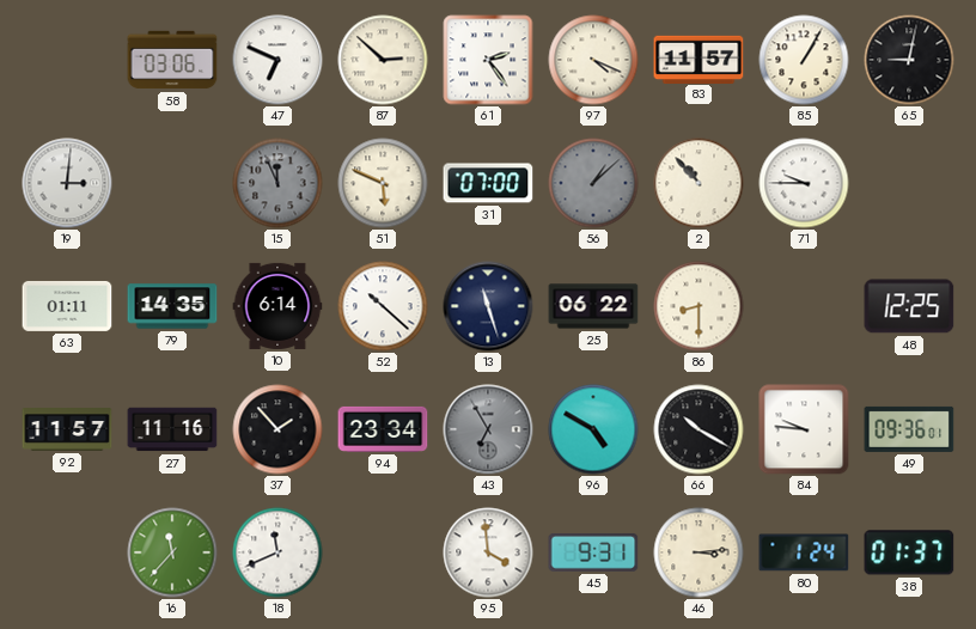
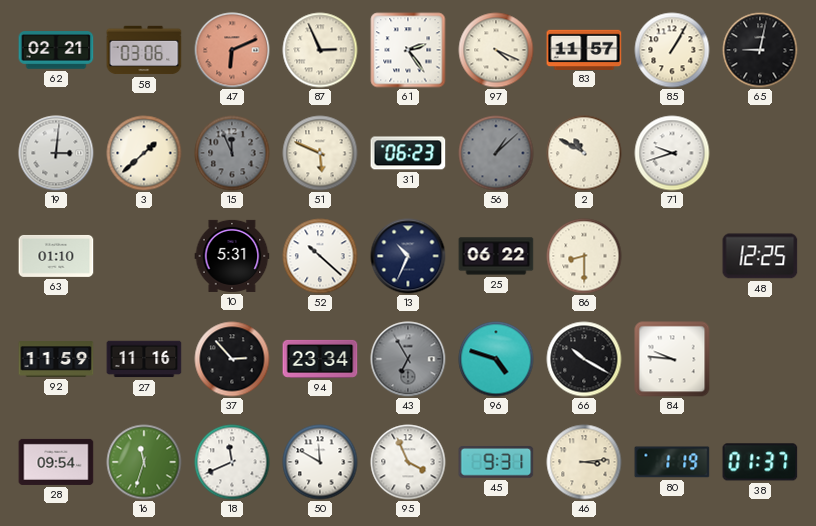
62: none -> 02:21
47: 6:49 -> 6:11
47 dial: white -> salmon
87: 2:52 -> 2:56
3: none -> 1:38
31: 07:00 -> 06:23
2: 10:53 -> 10:50
71: 9:45 -> 9:42
63: 01:11 -> 01:10
79: 14:35 -> none
10: 6:14 -> 5:31
13: 11:27 -> 10:34
92: 11:57 -> 11:59
37: 1:53 -> 2:53
96: 4:50 -> 4:48
49: 09:36 -> none
28: none -> 09:54
16: 11:37 -> 11:33
50: none -> 11:50
95: 3:59 -> 3:56
80: 1:24 -> 1:19
